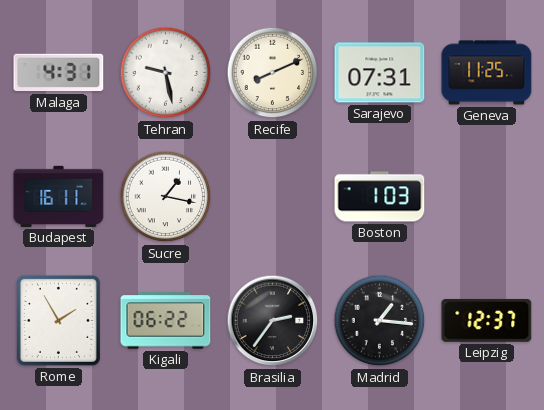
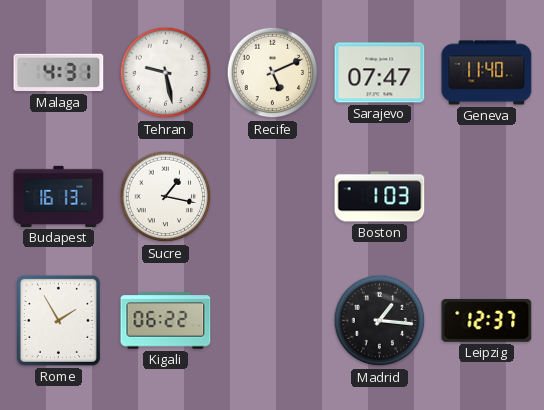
Recife: 8:11 -> 5:11
Sarajevo: 07:31 -> 07:47
Geneva: 11:25 -> 11:40
Budapest: 16:11 -> 16:13
Brasilia: 2:36 -> none
